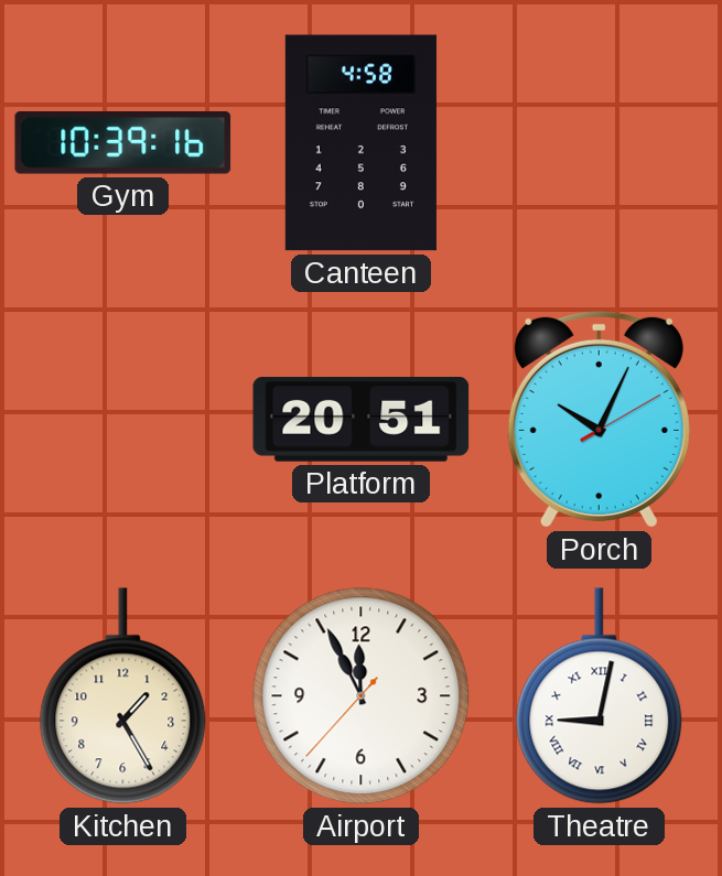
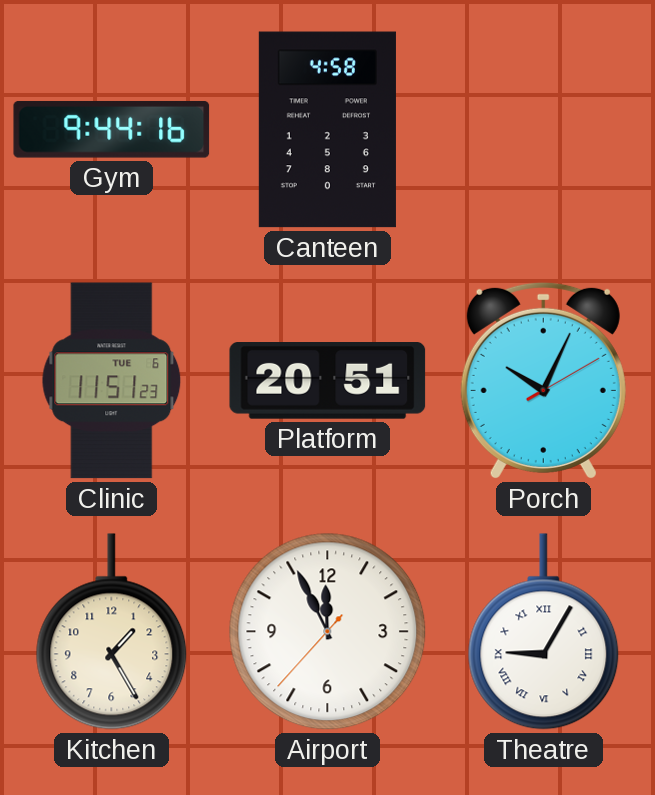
Gym: 10:39 -> 9:44
Clinic: none -> 11:51
Theatre: 9:02 -> 9:05
